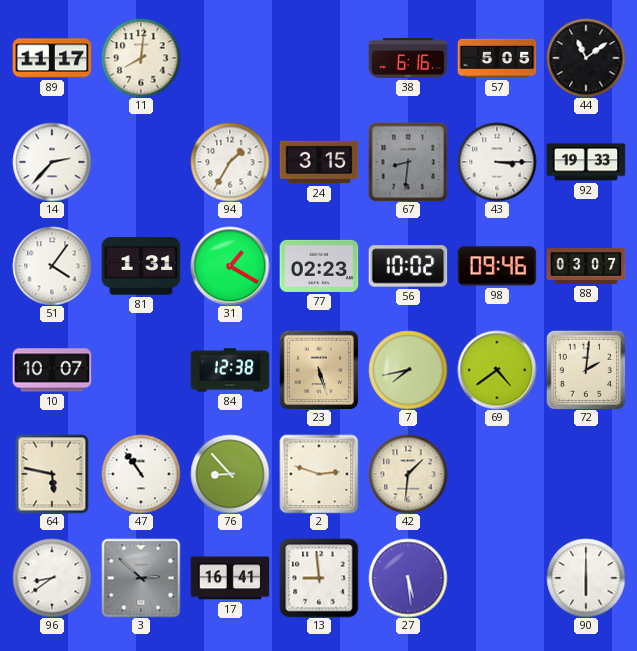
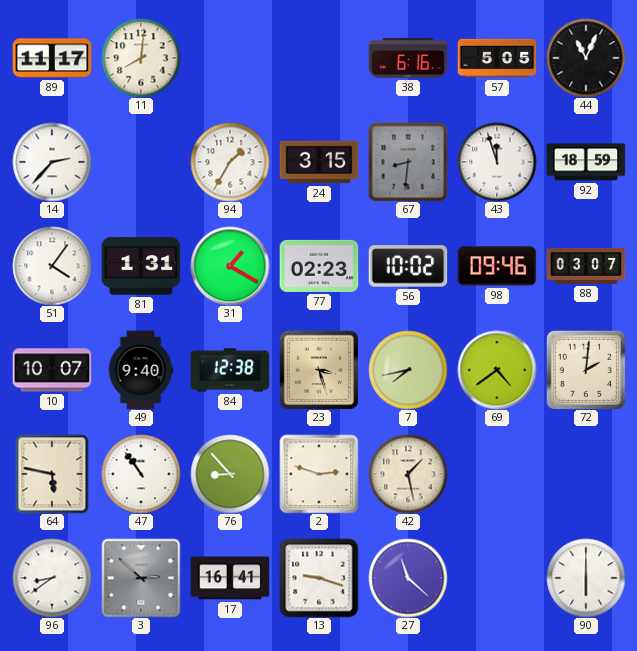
44: 11:09 -> 11:04
43: 3:15 -> 11:57
92: 19:33 -> 18:59
49: none -> 9:40
23: 5:27 -> 3:27
42: 1:31 -> 1:28
13: 8:59 -> 9:18
27: 5:29 -> 11:22
